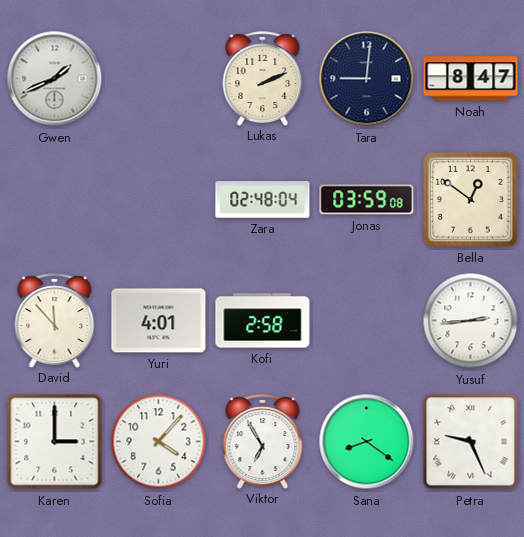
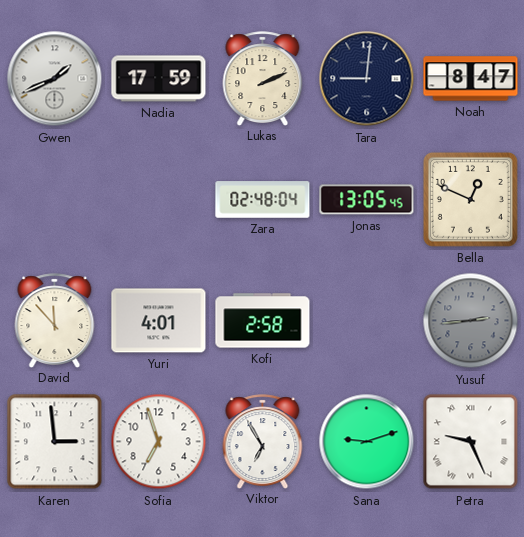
Nadia: none -> 17:59
Jonas: 03:59 -> 13:05
Bella: 12:51 -> 12:49
Yusuf dial: white -> grey
Karen: 3:00 -> 2:59
Sofia: 4:07 -> 6:57
Sana: 8:21 -> 9:12
